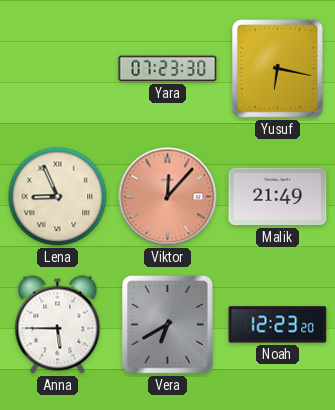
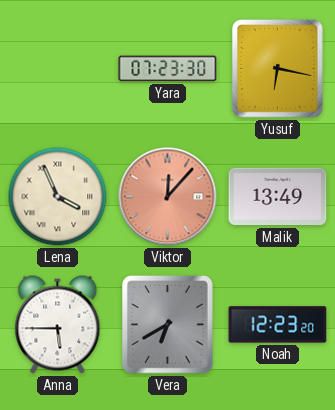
Lena: 8:56 -> 3:56
Malik: 21:49 -> 13:49
